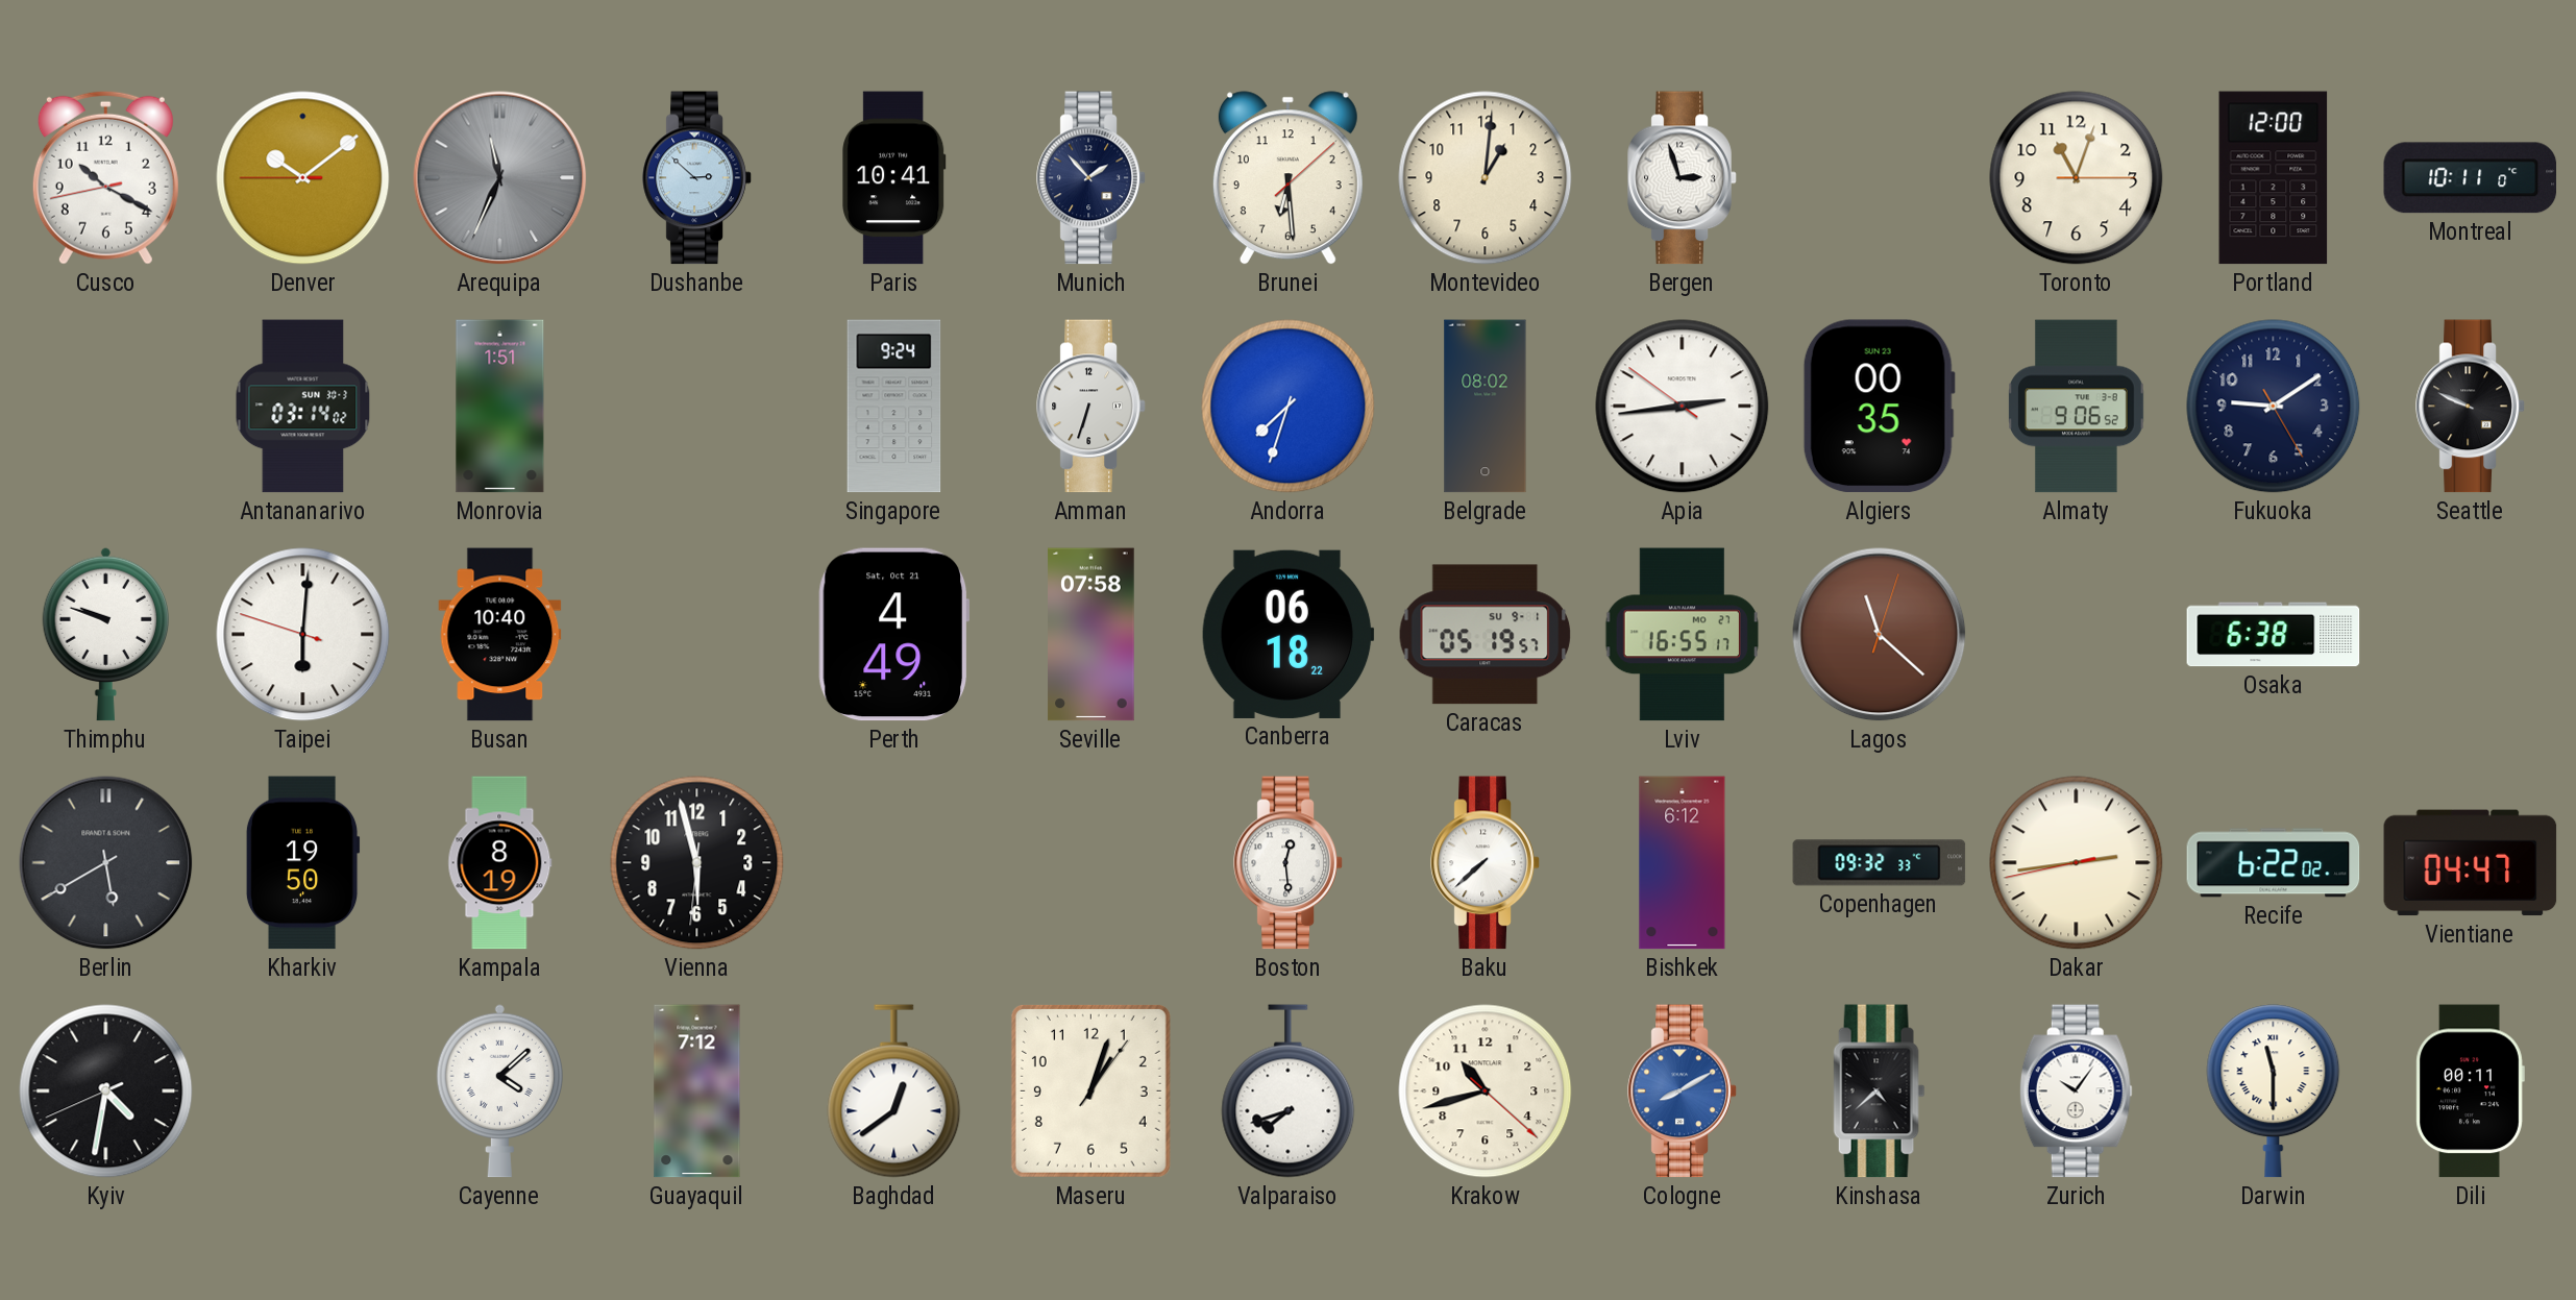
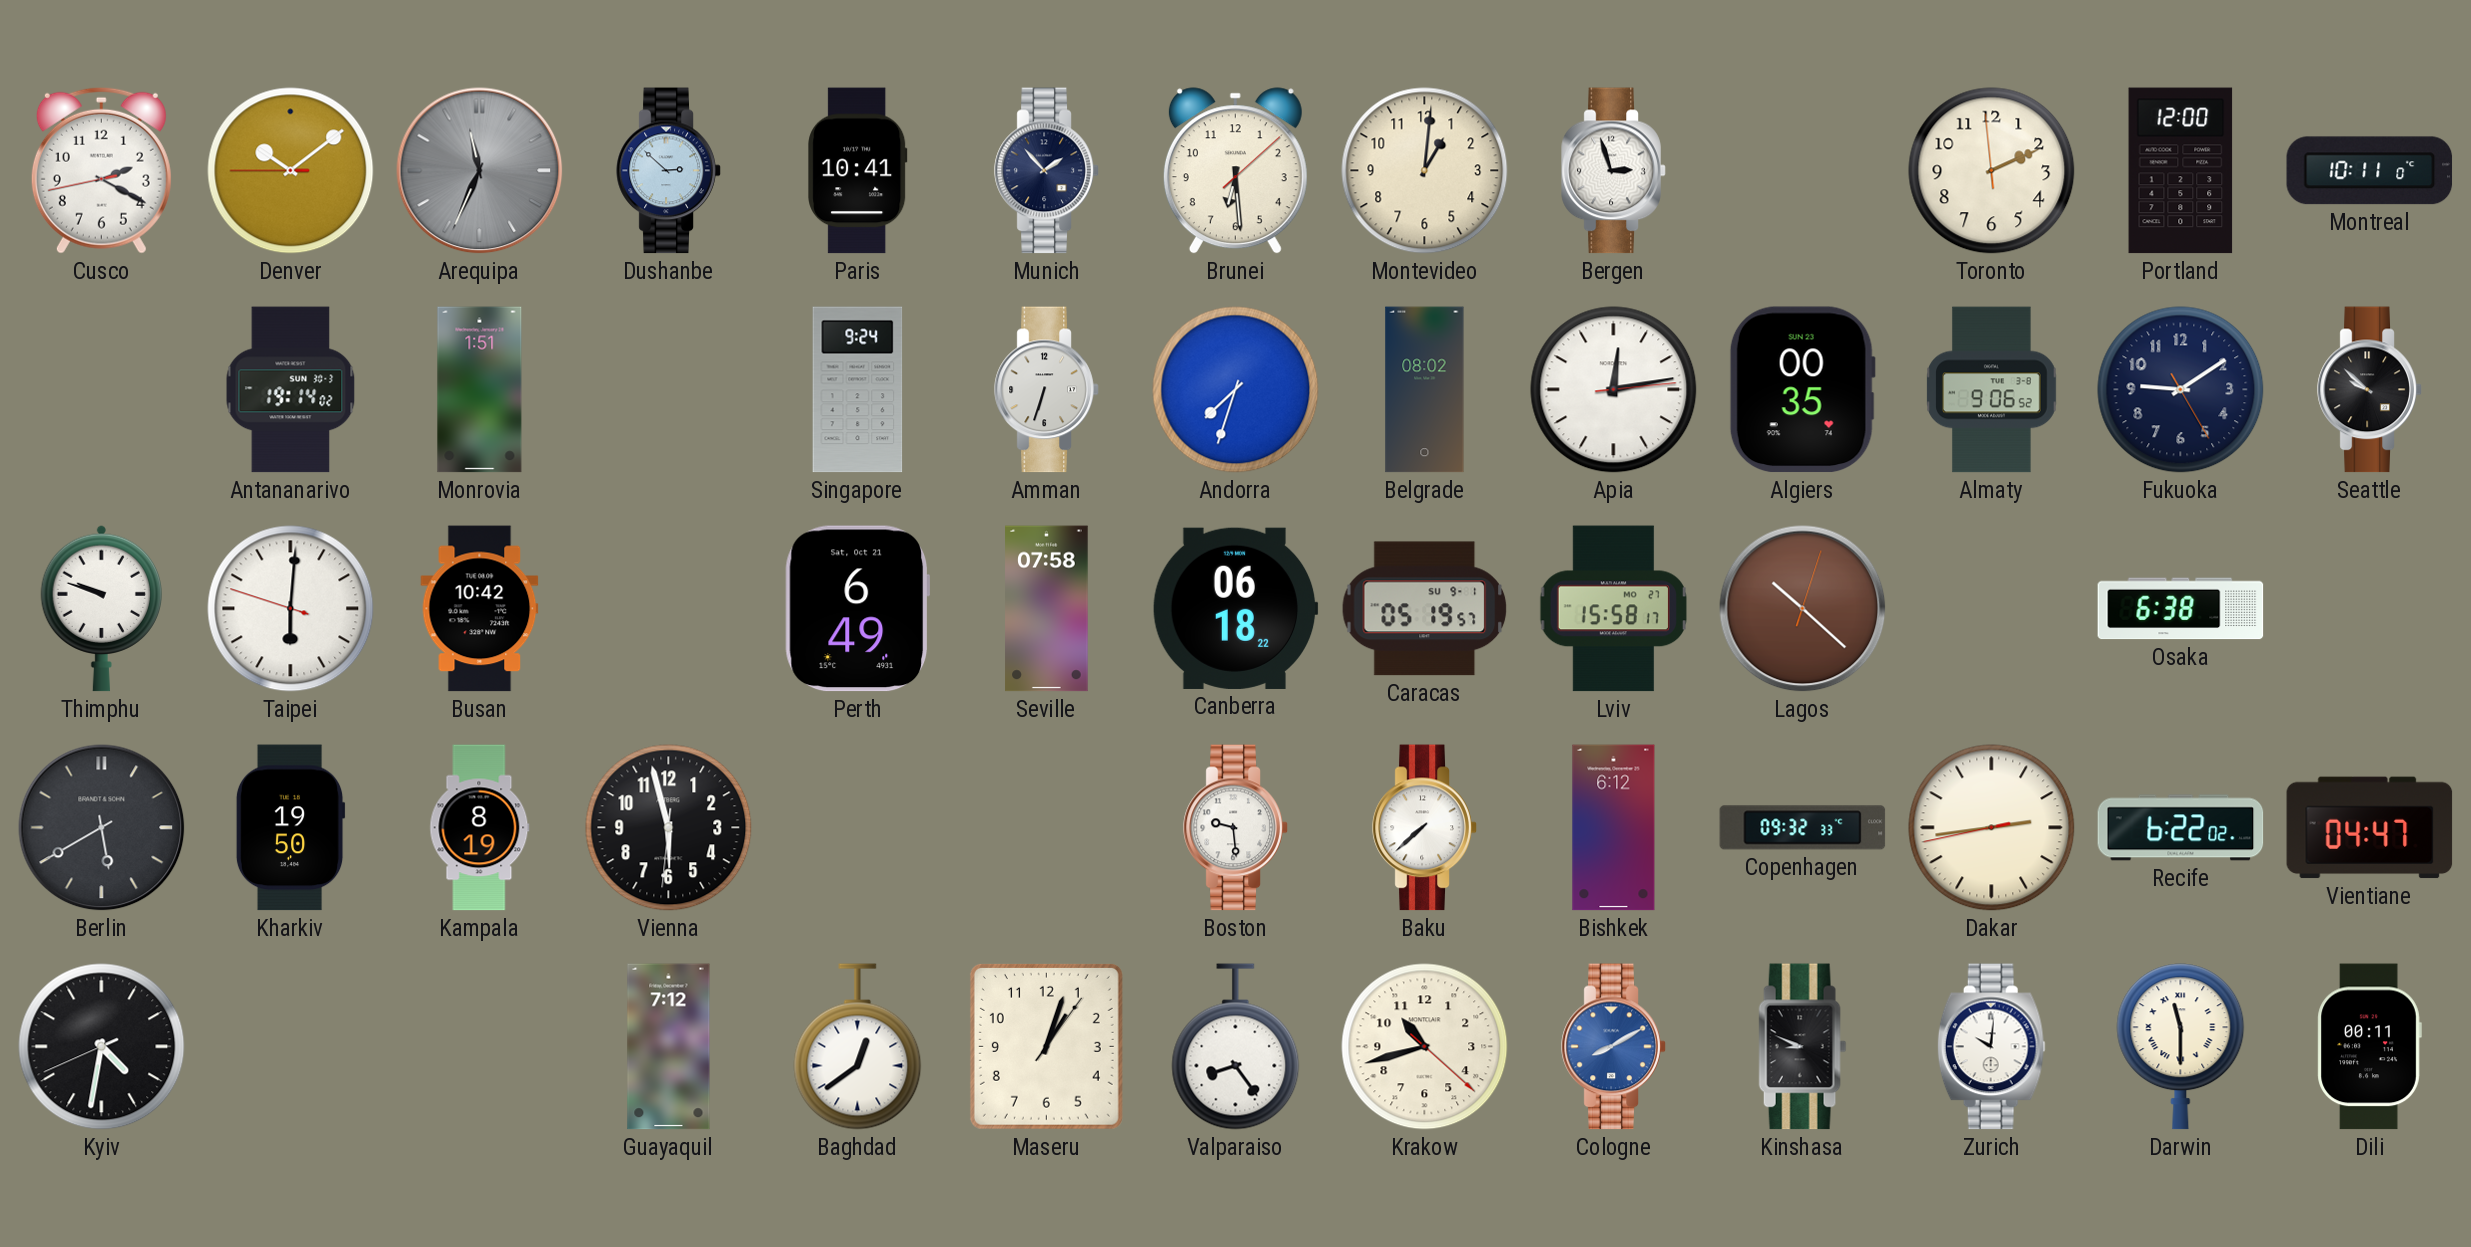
Cusco: 10:19 -> 2:19
Toronto: 11:03 -> 2:10
Antananarivo: 03:14 -> 19:14
Apia: 2:43 -> 12:13
Seattle: 9:49 -> 9:52
Busan: 10:40 -> 10:42
Perth: 4:49 -> 6:49
Lviv: 16:55 -> 15:58
Lagos: 11:22 -> 10:22
Boston: 12:29 -> 9:29
Cayenne: 4:08 -> none
Valparaiso: 7:42 -> 8:24
Kinshasa: 4:38 -> 8:49
Zurich: 10:06 -> 10:01
